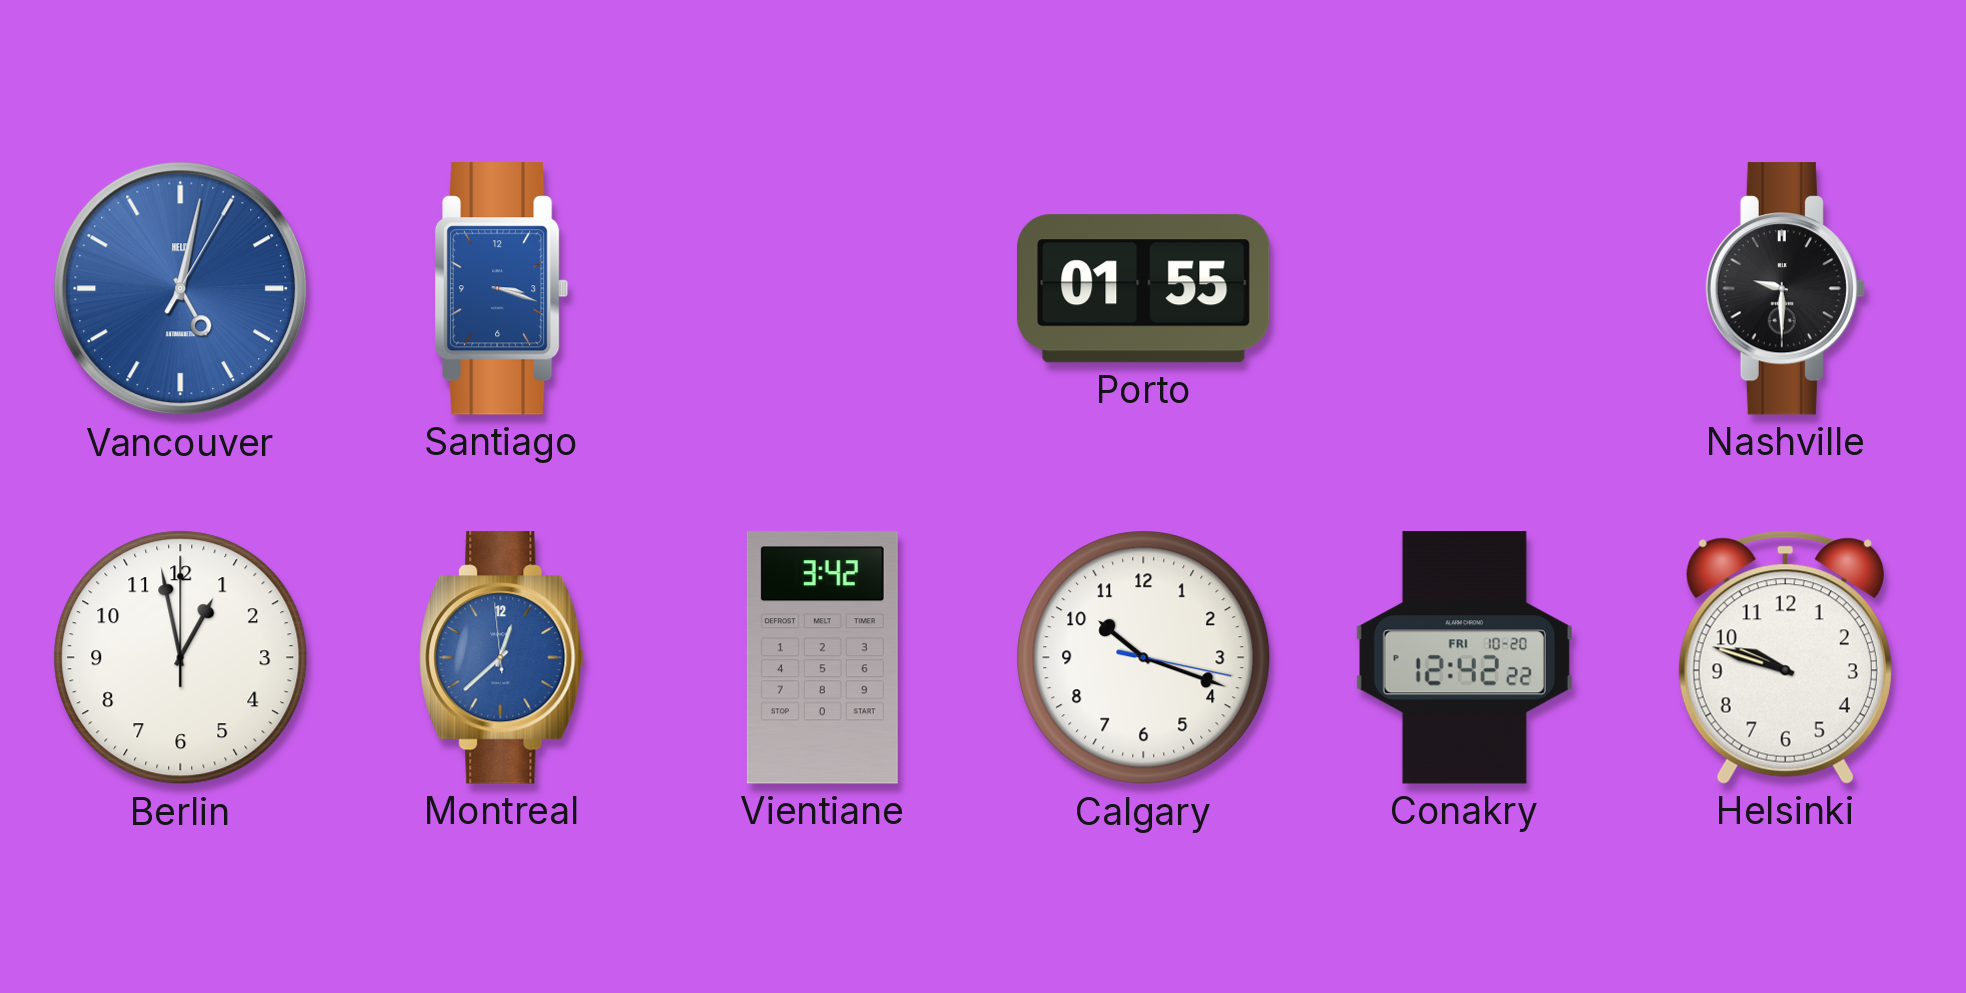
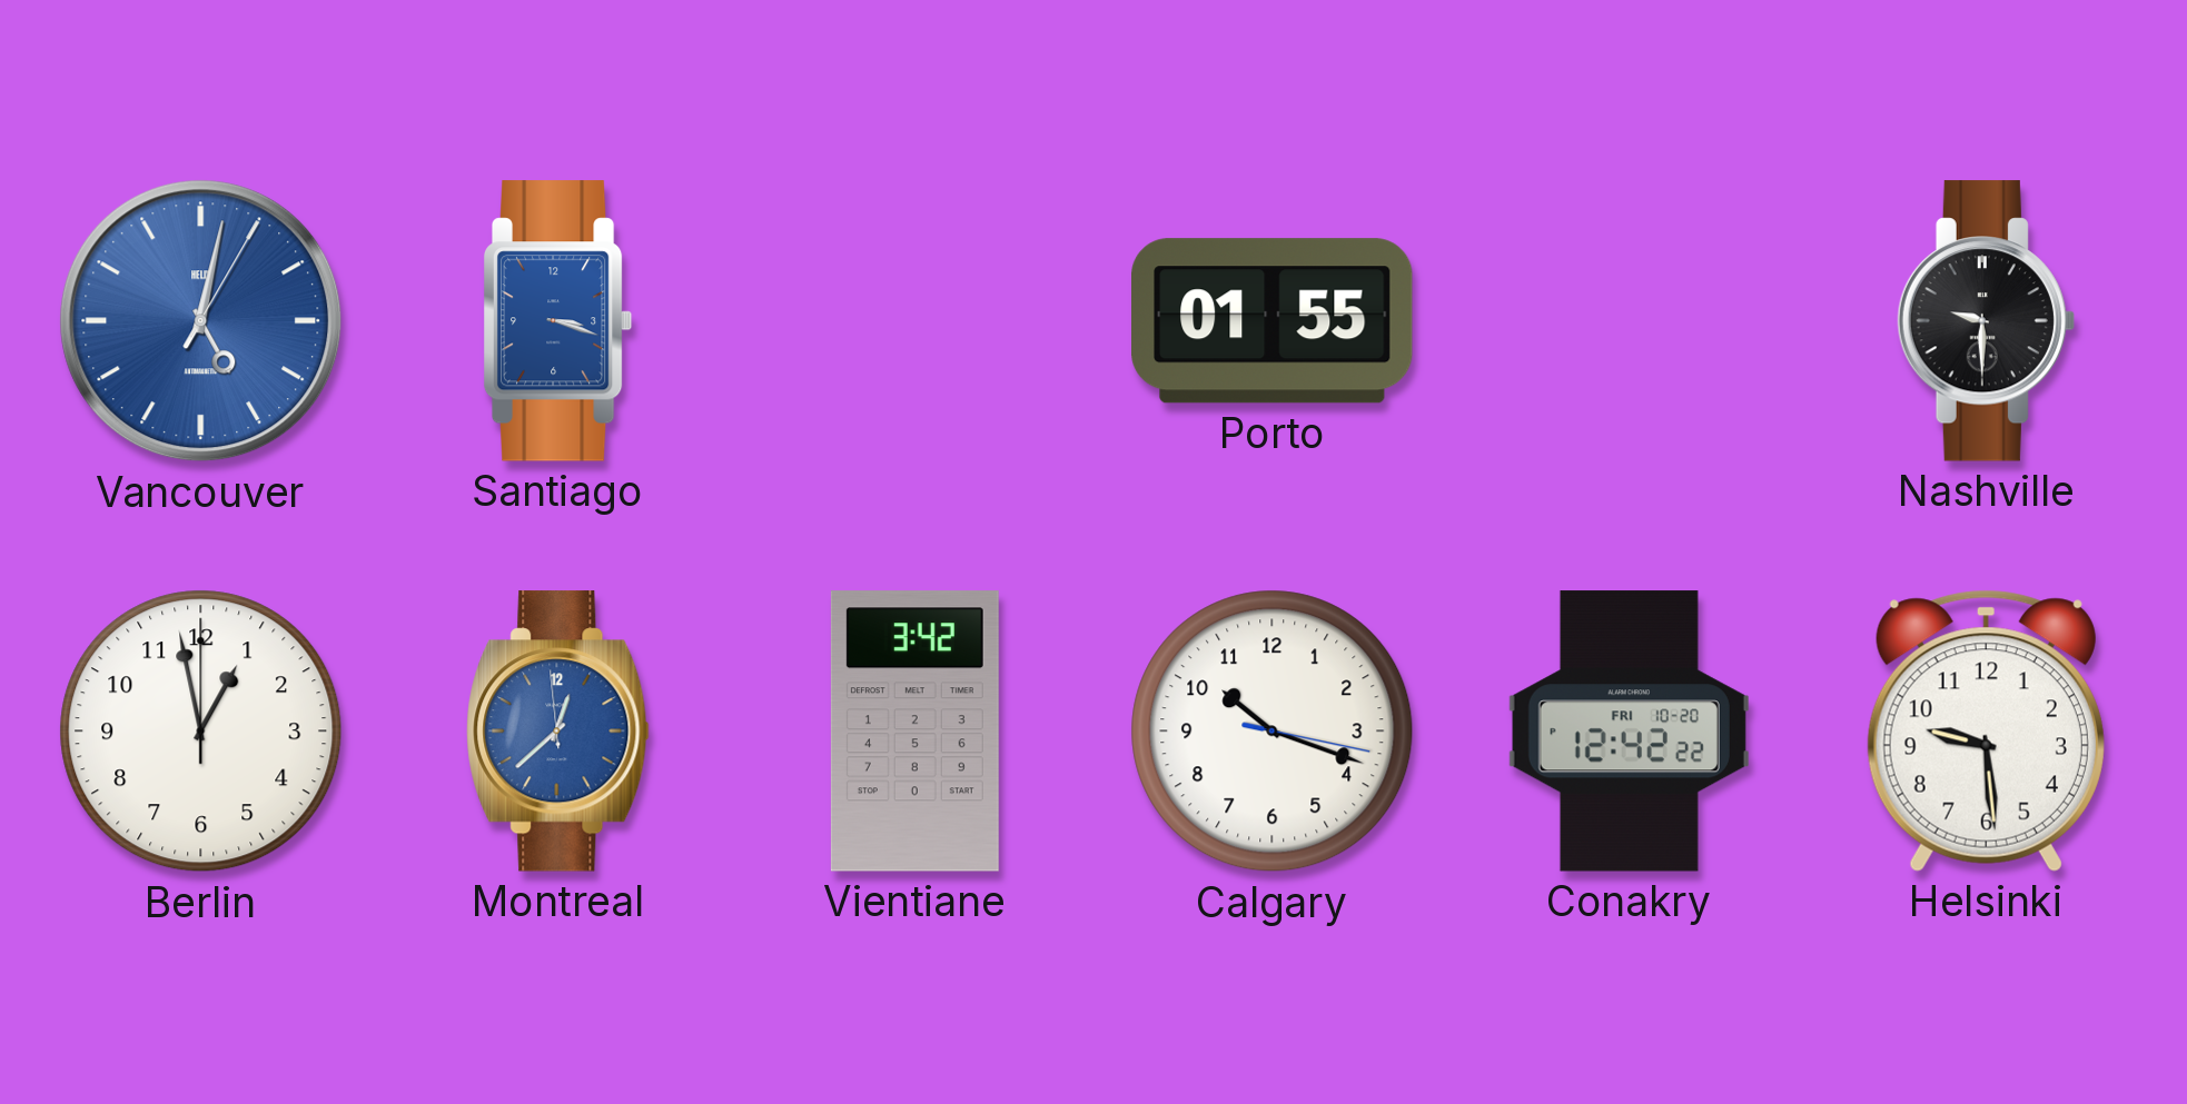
Helsinki: 9:48 -> 9:29
